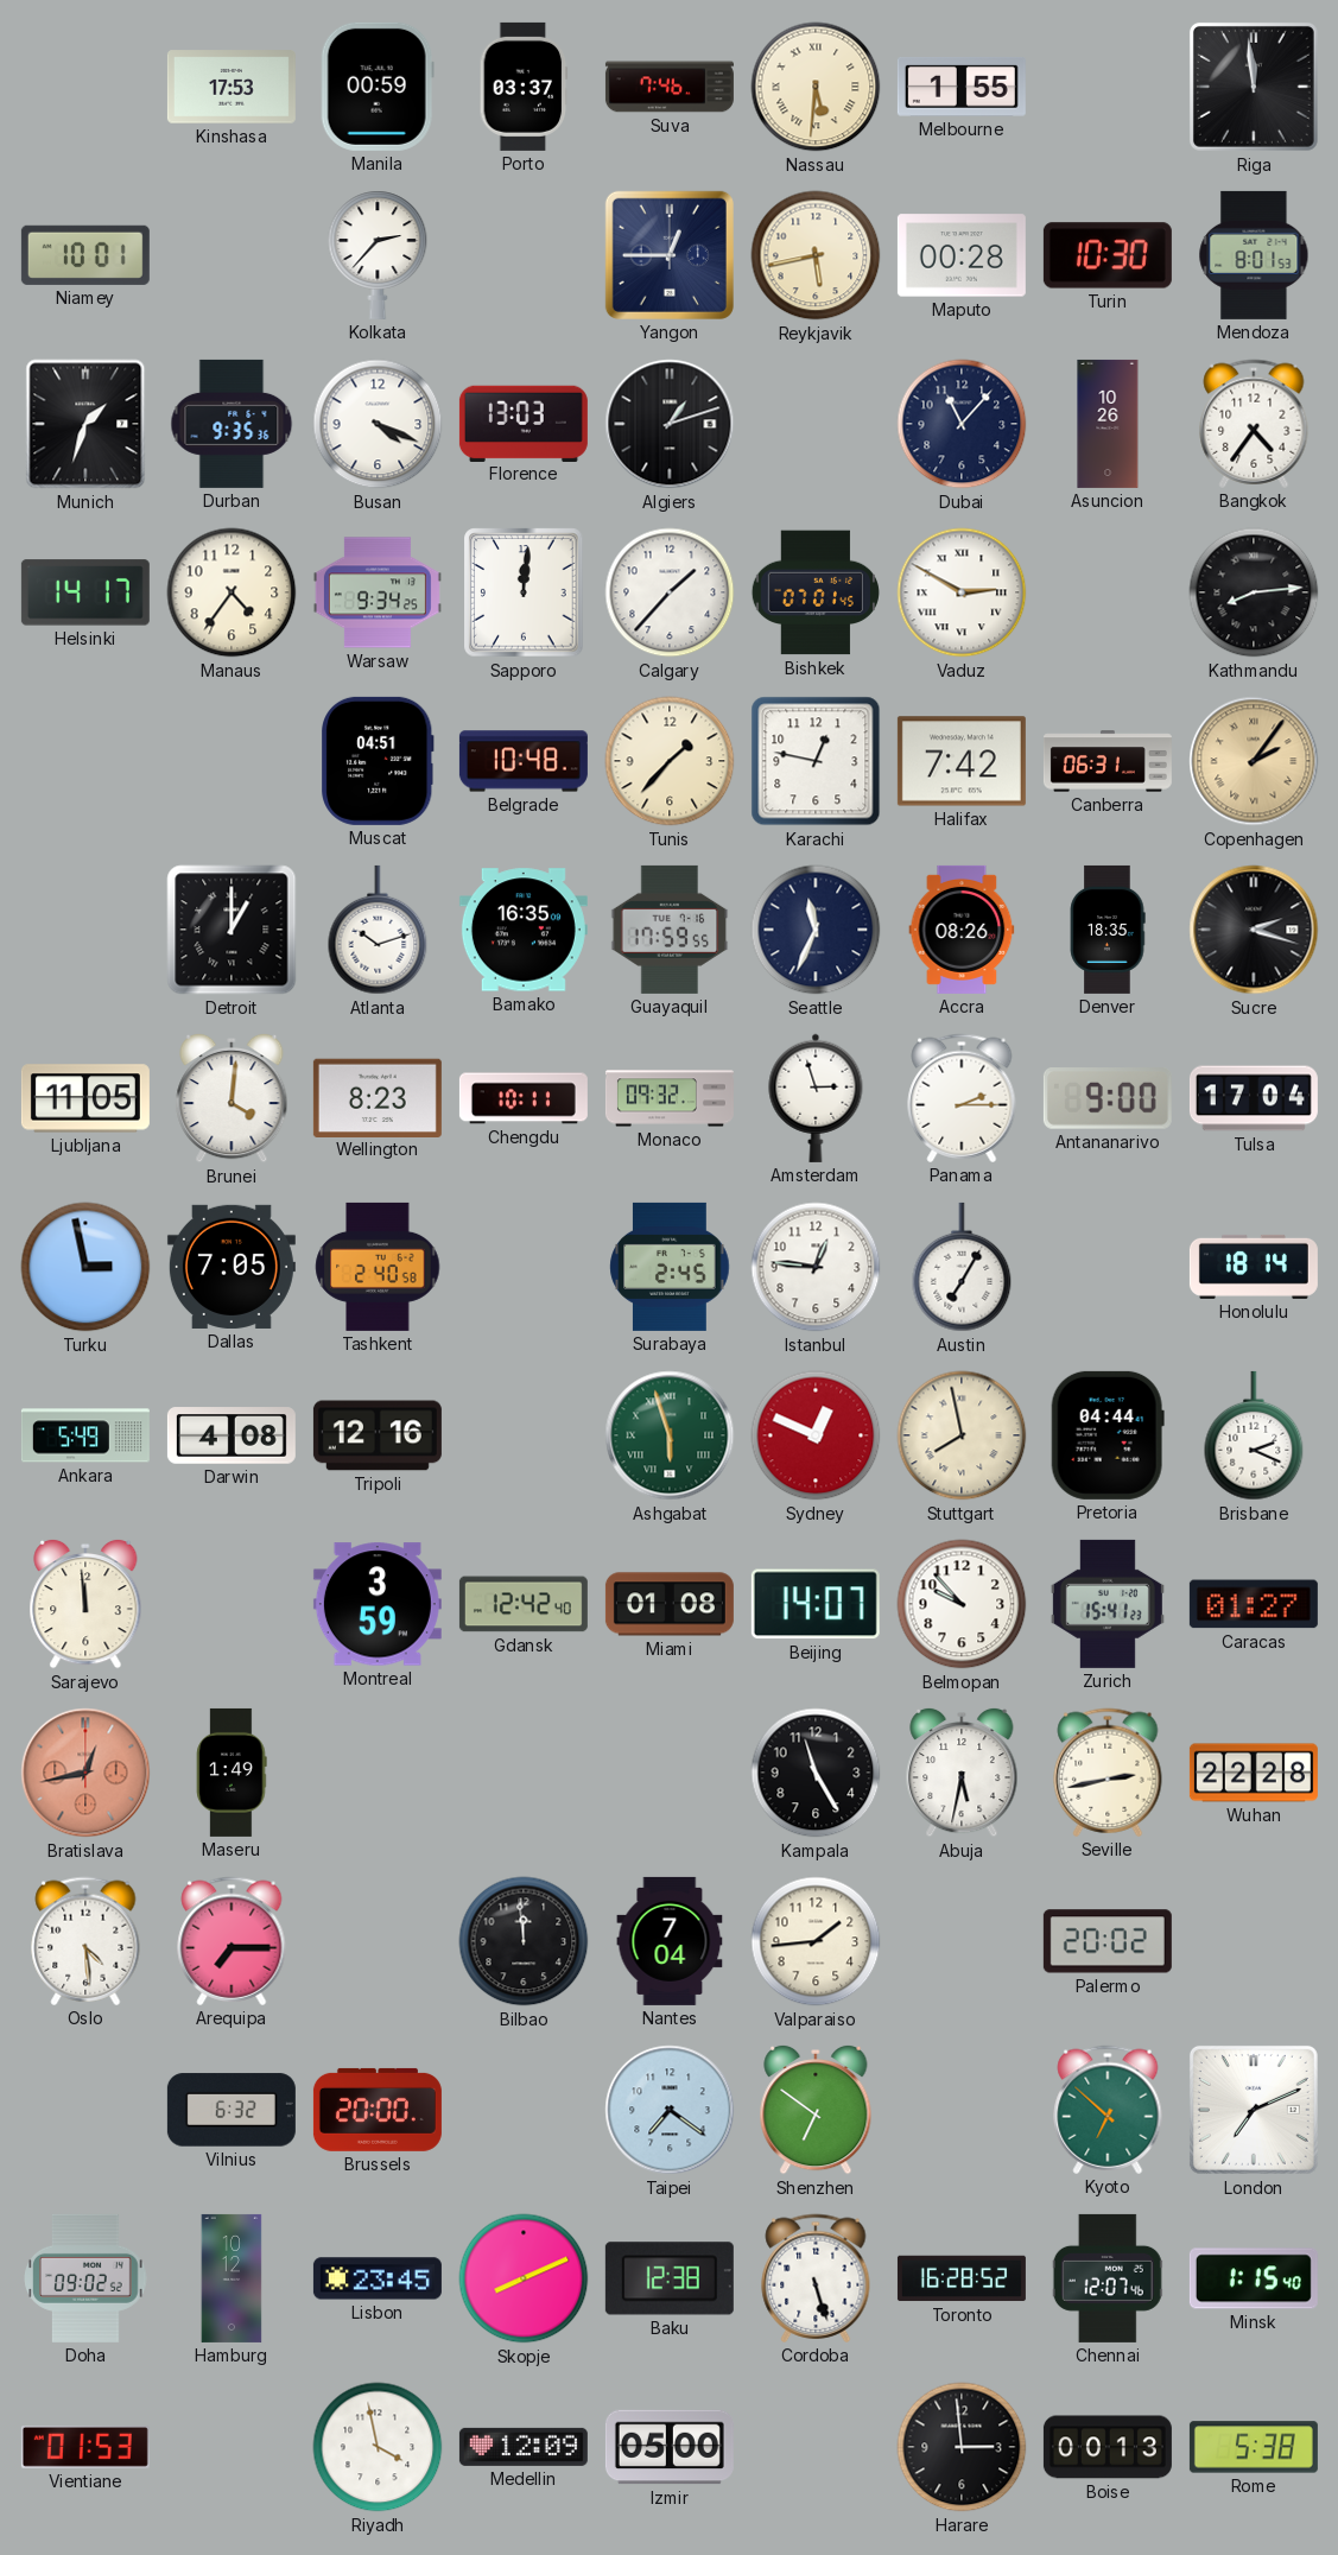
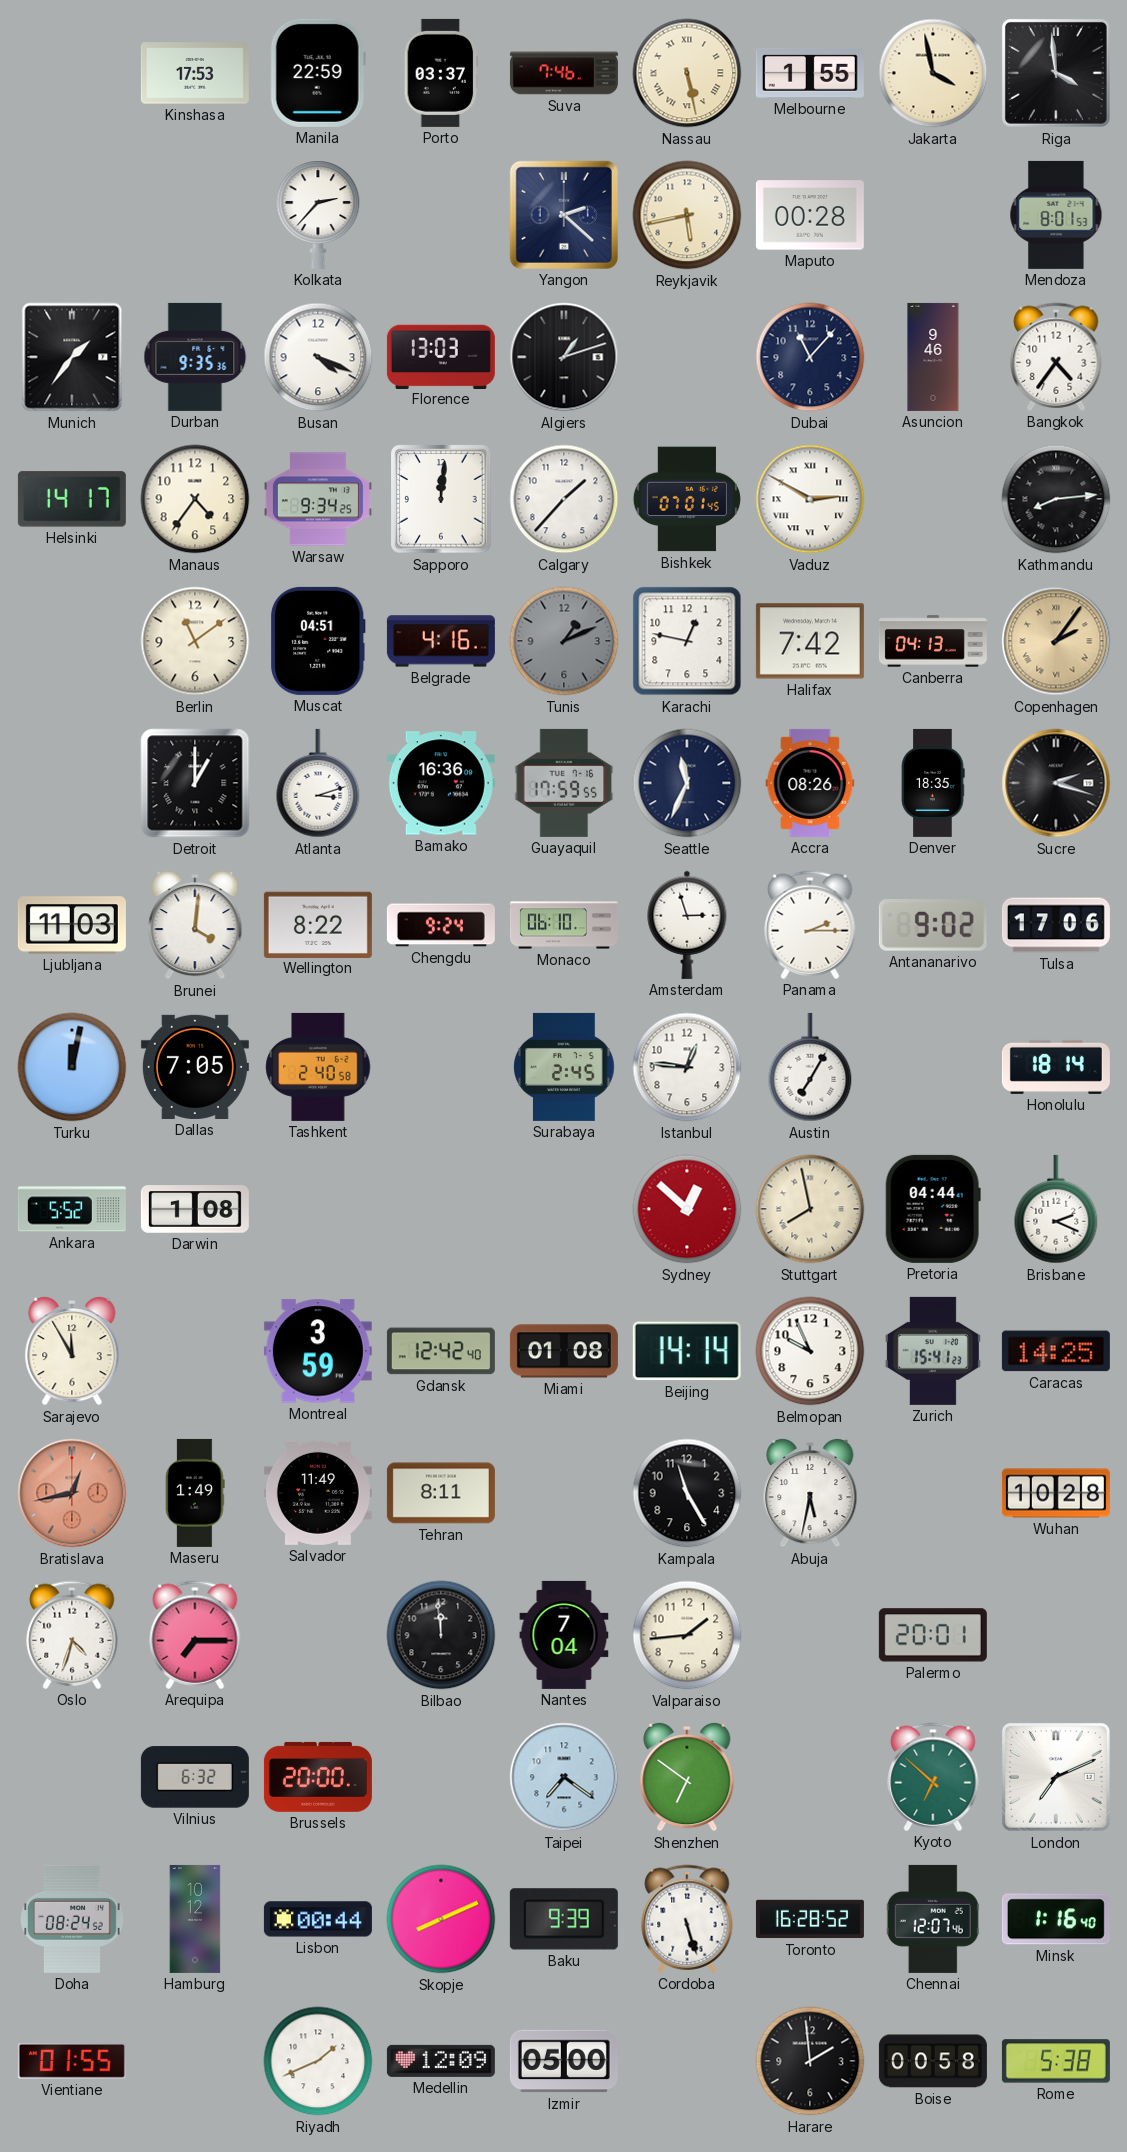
Manila: 00:59 -> 22:59
Nassau: 5:31 -> 5:28
Jakarta: none -> 3:58
Riga: 11:59 -> 3:59
Niamey: 10:01 -> none
Yangon: 12:45 -> 2:22
Turin: 10:30 -> none
Munich: 1:33 -> 1:36
Asuncion: 10:26 -> 9:46
Berlin: none -> 11:09
Belgrade: 10:48 -> 4:16
Tunis: 1:37 -> 1:11
Tunis dial: cream -> grey
Canberra: 06:31 -> 04:13
Atlanta: 10:12 -> 3:12
Bamako: 16:35 -> 16:36
Ljubljana: 11:05 -> 11:03
Wellington: 8:23 -> 8:22
Chengdu: 10:11 -> 9:24
Monaco: 09:32 -> 06:10
Antananarivo: 9:00 -> 9:02
Tulsa: 17:04 -> 17:06
Turku: 2:58 -> 12:02
Ankara: 5:49 -> 5:52
Darwin: 4:08 -> 1:08
Tripoli: 12:16 -> none
Ashgabat: 5:57 -> none
Sydney: 12:49 -> 12:52
Sarajevo: 11:59 -> 11:55
Beijing: 14:07 -> 14:14
Belmopan: 9:53 -> 9:56
Caracas: 01:27 -> 14:25
Salvador: none -> 11:49
Tehran: none -> 8:11
Seville: 2:43 -> none
Wuhan: 22:28 -> 10:28
Oslo: 4:29 -> 4:33
Palermo: 20:02 -> 20:01
Doha: 09:02 -> 08:24
Lisbon: 23:45 -> 00:44
Baku: 12:38 -> 9:39
Minsk: 1:15 -> 1:16
Vientiane: 01:53 -> 01:55
Riyadh: 3:58 -> 1:41
Harare: 2:59 -> 1:59
Boise: 00:13 -> 00:58
